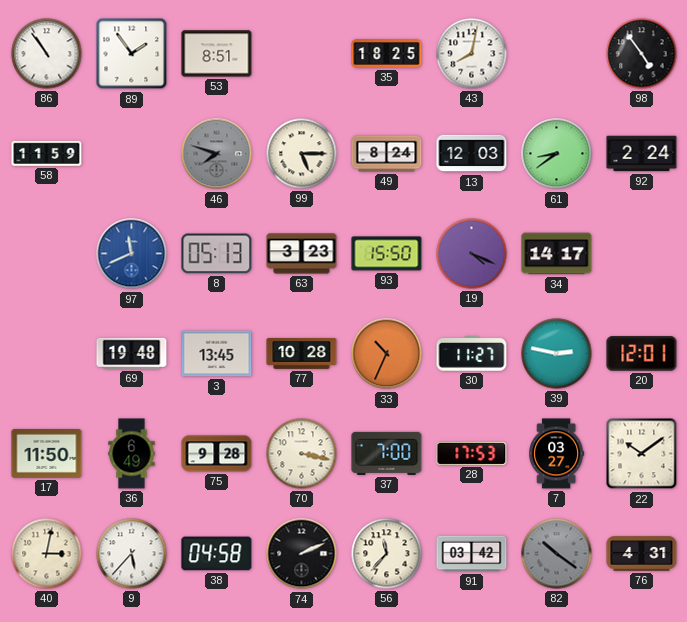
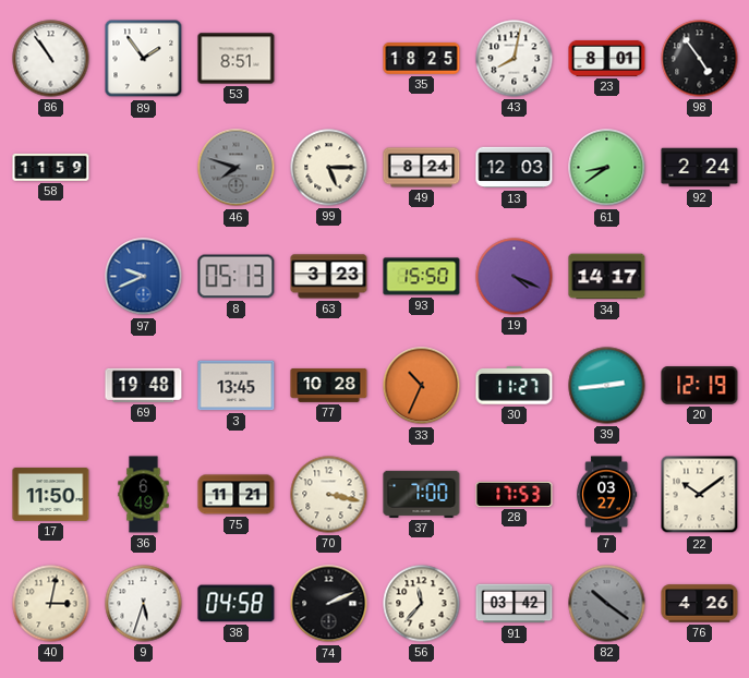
23: none -> 8:01
97: 11:41 -> 9:41
39: 2:47 -> 2:44
20: 12:01 -> 12:19
75: 9:28 -> 11:21
9: 5:37 -> 5:33
76: 4:31 -> 4:26
